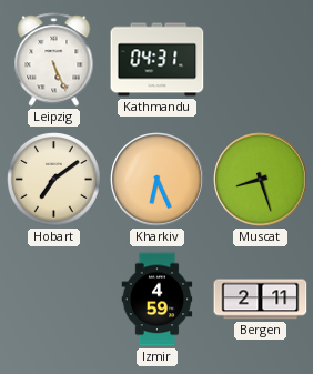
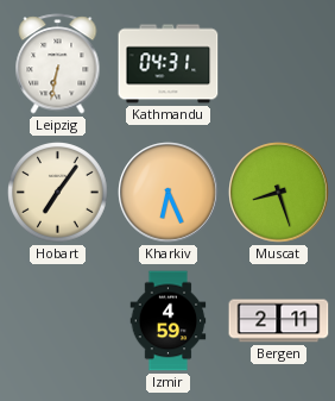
Leipzig: 5:26 -> 6:32
Hobart: 7:09 -> 7:06
